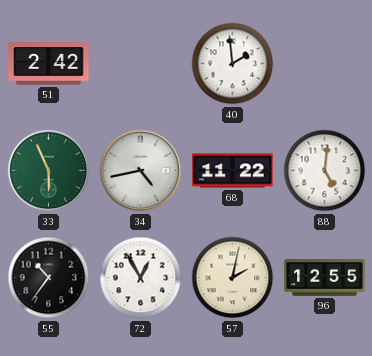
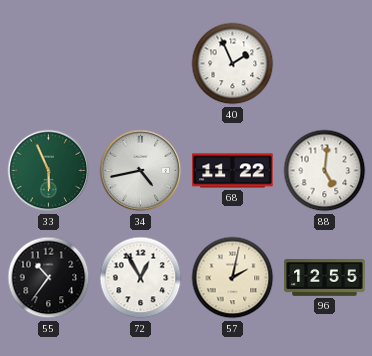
51: 2:42 -> none
40: 1:59 -> 1:56
